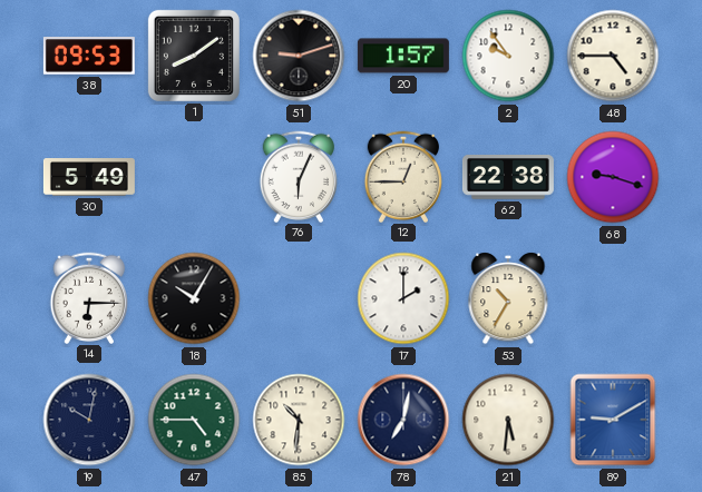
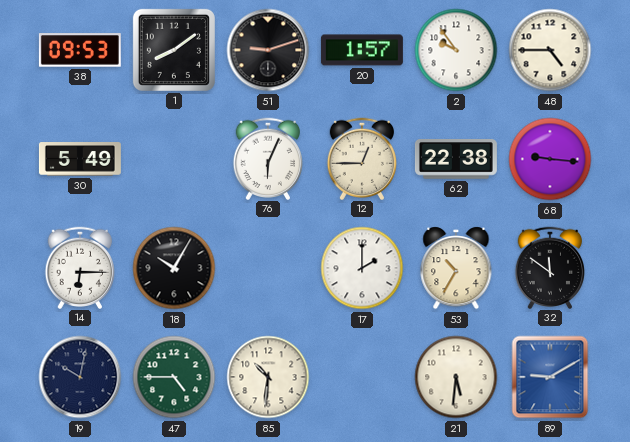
68: 9:18 -> 9:16
32: none -> 11:51
78: 7:02 -> none
